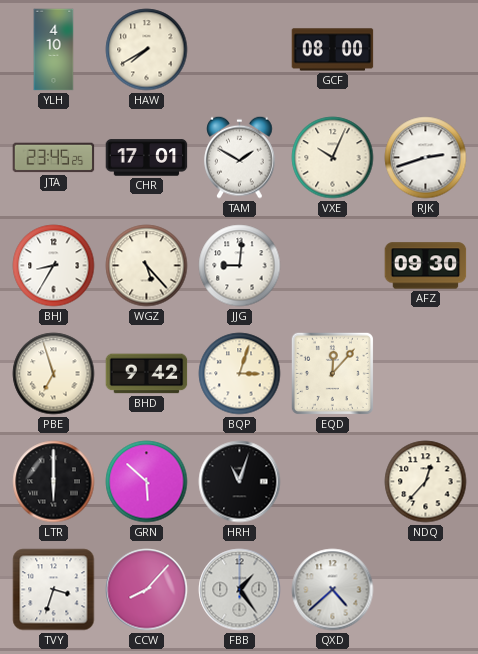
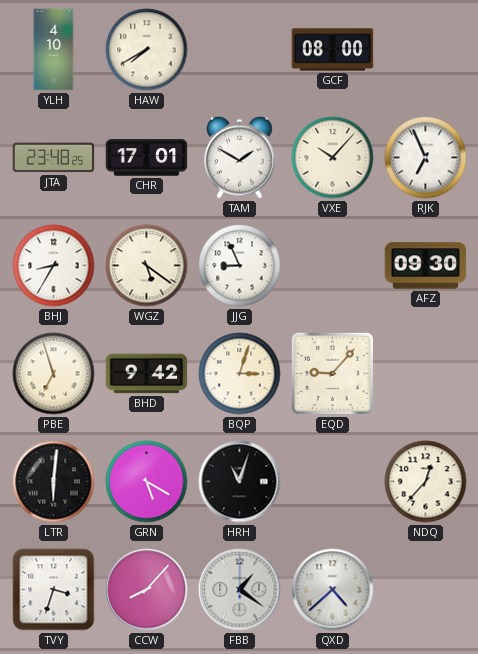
JTA: 23:45 -> 23:48
VXE: 10:04 -> 10:07
RJK: 2:42 -> 6:56
WGZ: 5:23 -> 5:21
JJG: 9:01 -> 8:56
EQD: 12:07 -> 9:07
LTR: 6:00 -> 6:01
GRN: 5:52 -> 5:20
FBB: 1:24 -> 1:21
